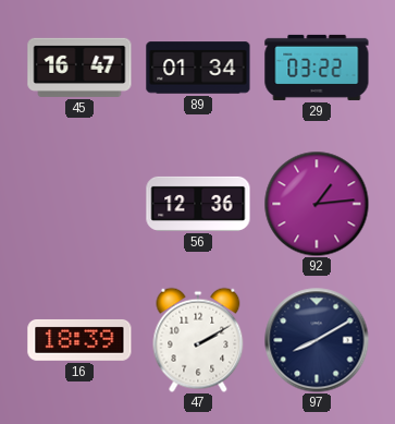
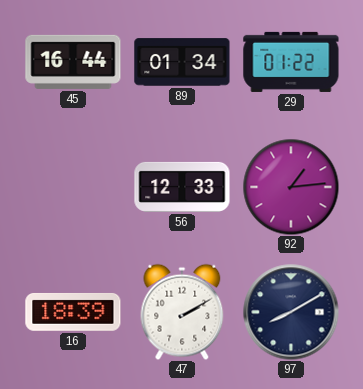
45: 16:47 -> 16:44
29: 03:22 -> 01:22
56: 12:36 -> 12:33
